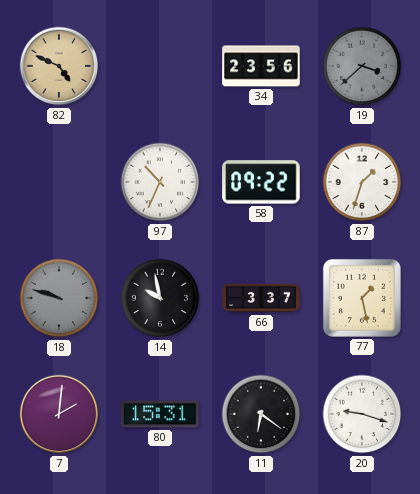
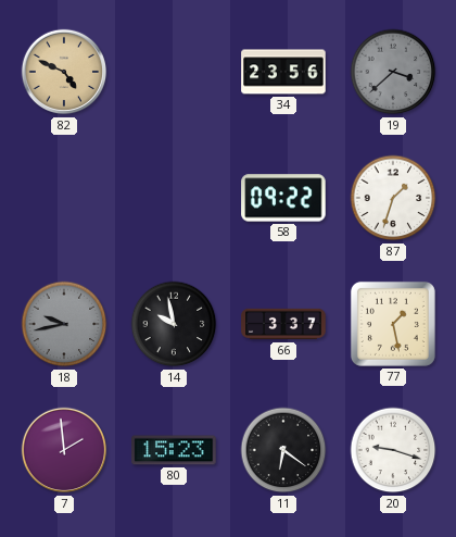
97: 10:34 -> none
18: 9:48 -> 9:43
7: 2:01 -> 1:59
80: 15:31 -> 15:23
